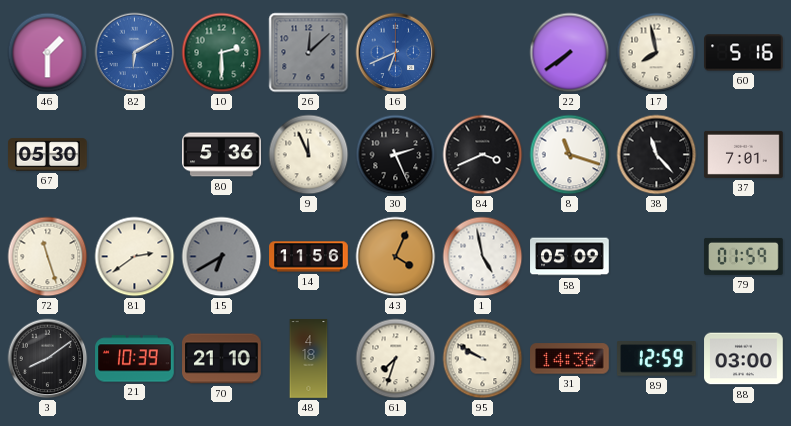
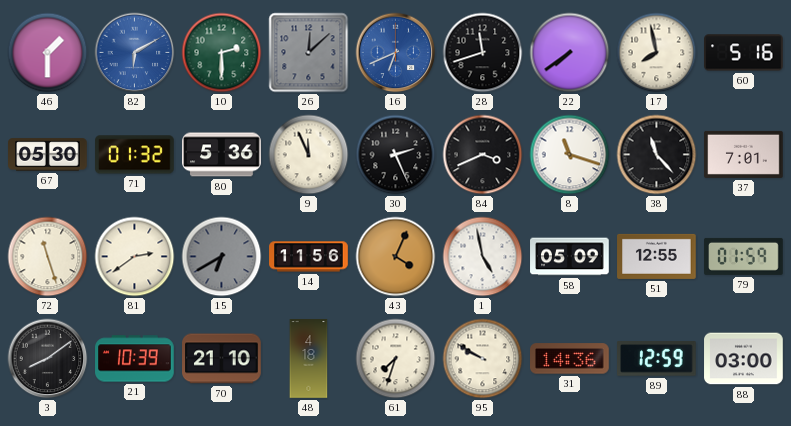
28: none -> 11:42
71: none -> 01:32
51: none -> 12:55
